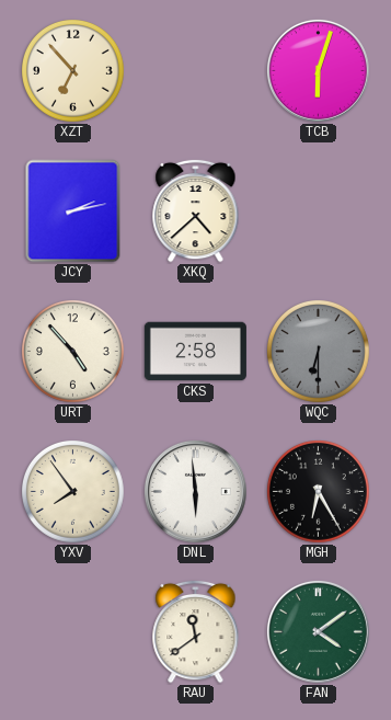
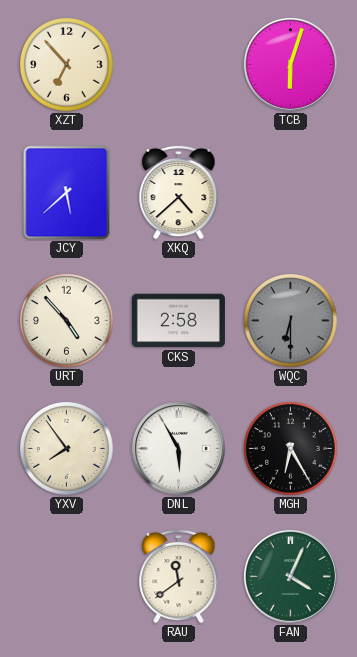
JCY: 2:13 -> 5:38
DNL: 5:59 -> 5:55
FAN: 4:09 -> 4:04
